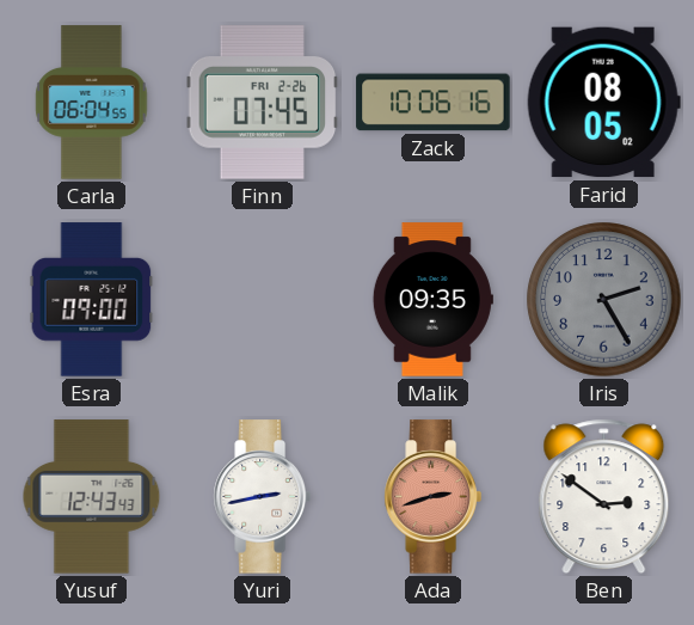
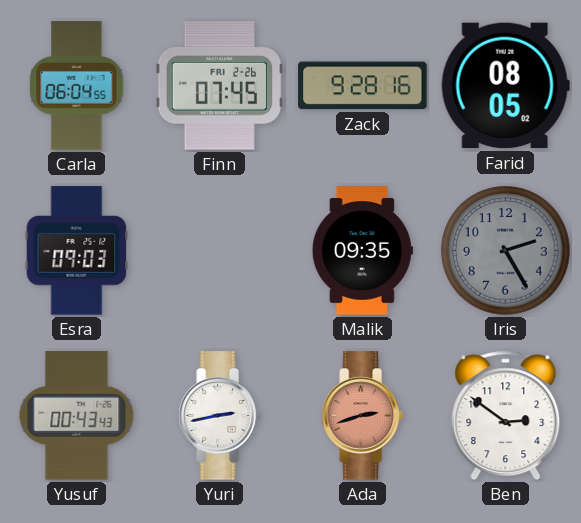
Zack: 10:06 -> 9:28
Esra: 09:00 -> 09:03
Yusuf: 12:43 -> 00:43
